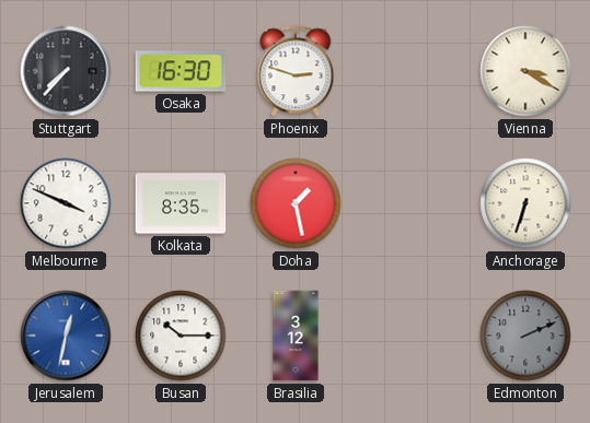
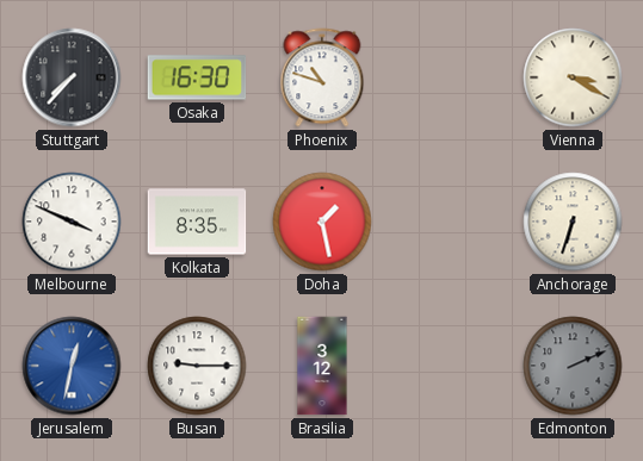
Phoenix: 2:48 -> 10:48
Busan: 10:15 -> 9:15
